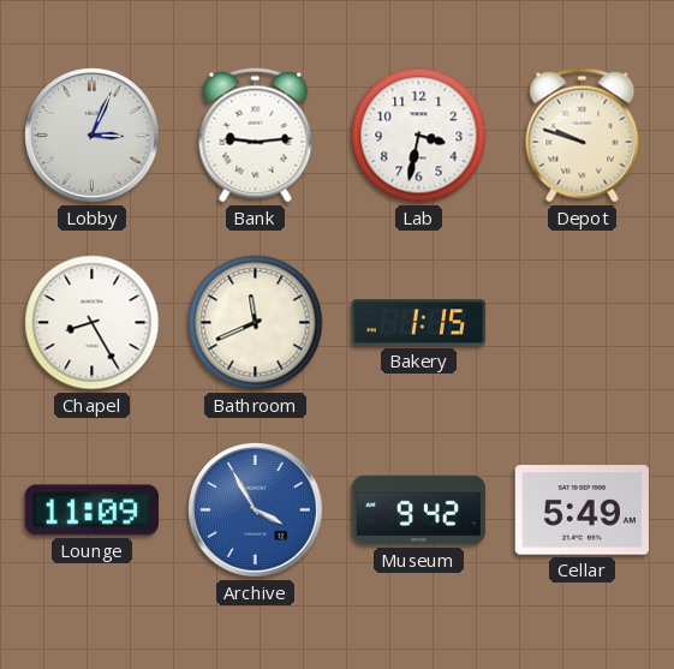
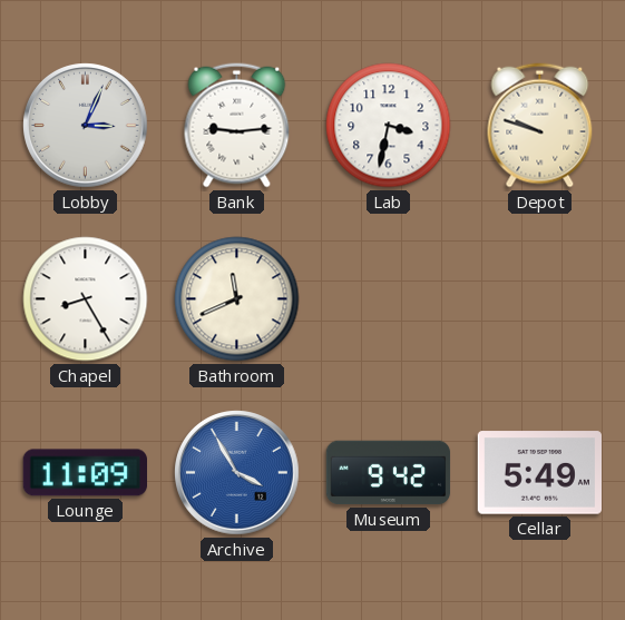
Bakery: 1:15 -> none
